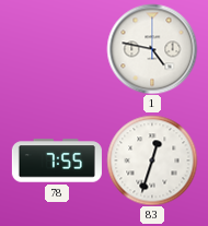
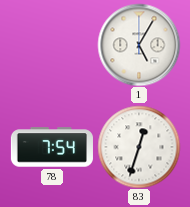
1: 4:47 -> 5:05
78: 7:55 -> 7:54
